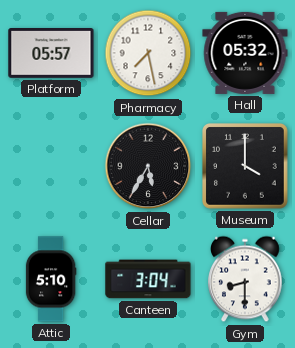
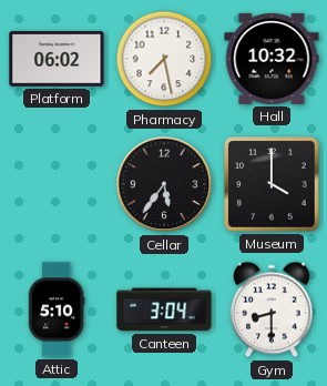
Platform: 05:57 -> 06:02
Hall: 05:32 -> 10:32
Cellar: 5:35 -> 5:36
